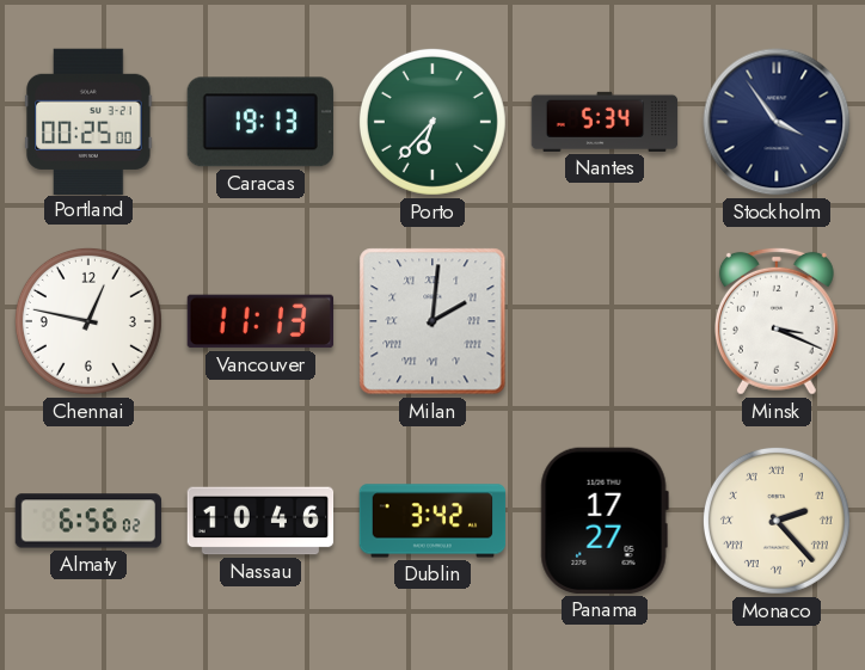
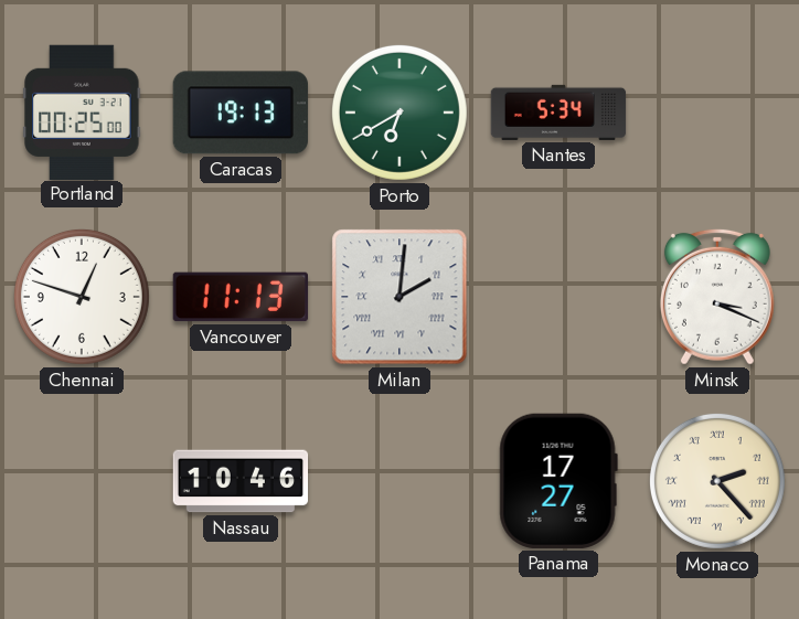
Porto: 6:37 -> 6:40
Stockholm: 3:54 -> none
Chennai: 12:47 -> 12:48
Almaty: 6:56 -> none
Dublin: 3:42 -> none
